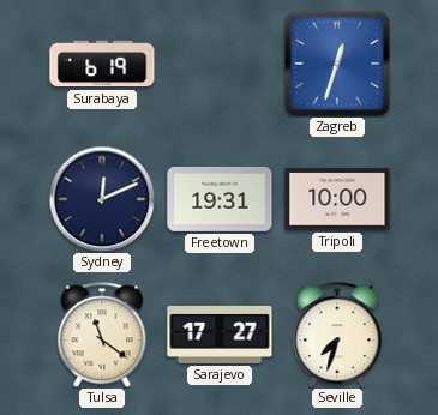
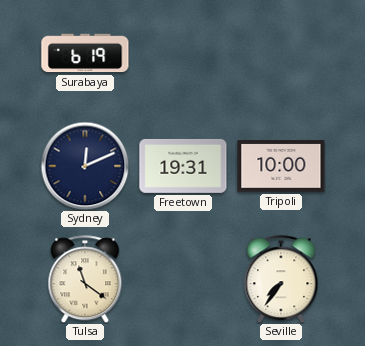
Zagreb: 12:33 -> none
Sarajevo: 17:27 -> none
Seville: 7:33 -> 7:36
